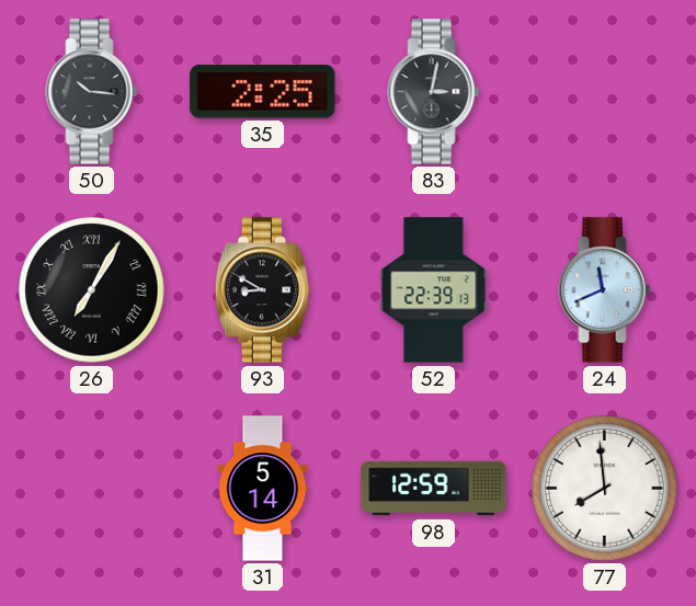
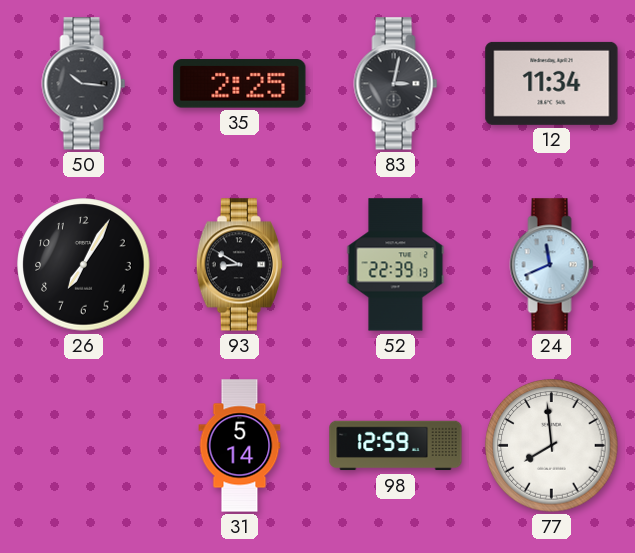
12: none -> 11:34
26 numerals: Roman -> Arabic
